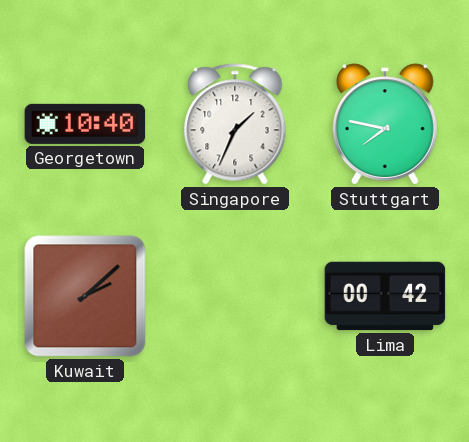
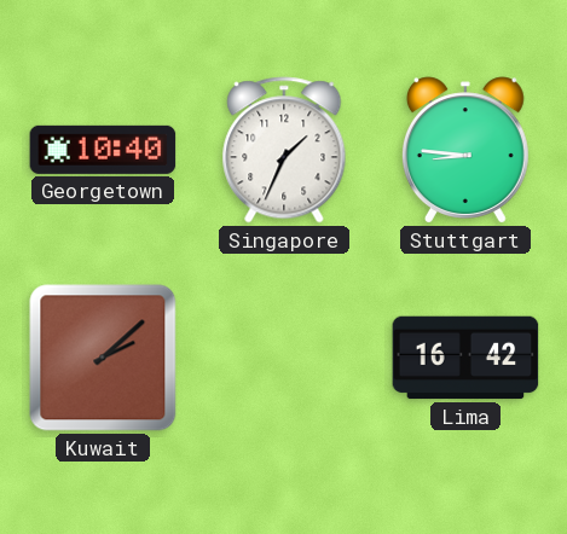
Stuttgart: 7:47 -> 8:46
Lima: 00:42 -> 16:42
